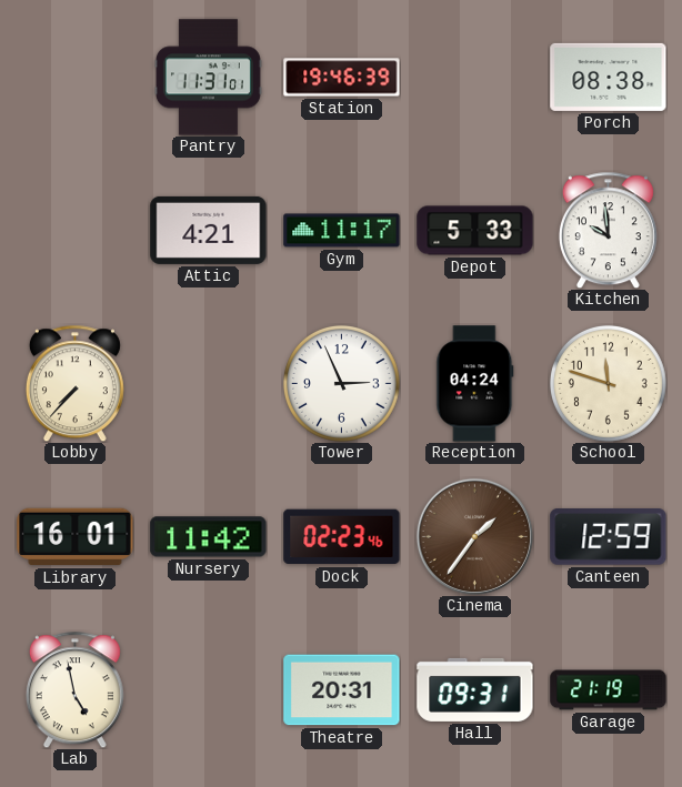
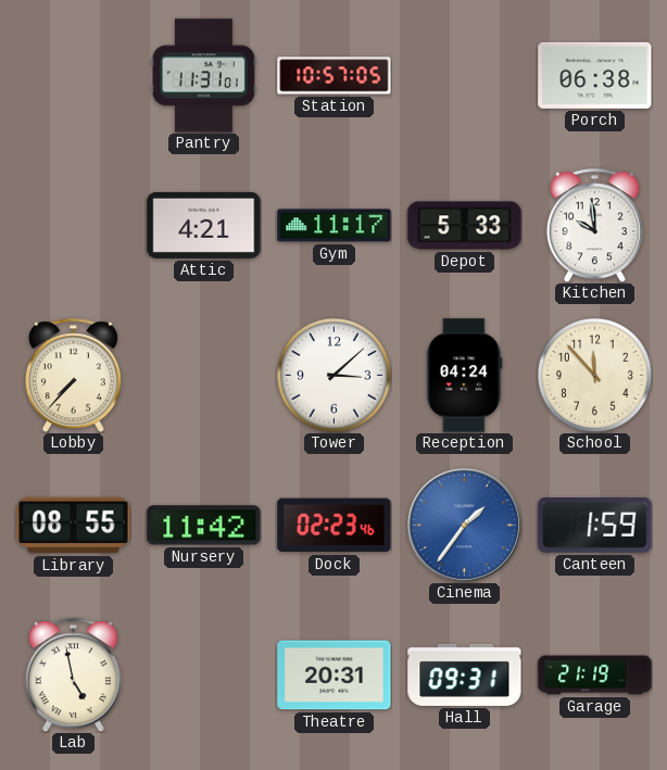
Station: 19:46 -> 10:57
Porch: 08:38 -> 06:38
Tower: 2:56 -> 3:08
School: 11:48 -> 11:53
Library: 16:01 -> 08:55
Cinema dial: brown -> blue
Canteen: 12:59 -> 1:59
